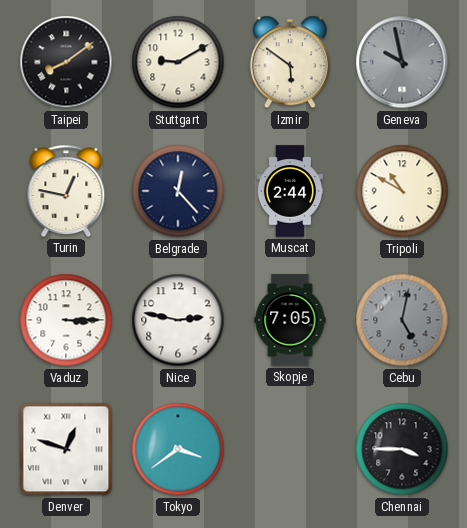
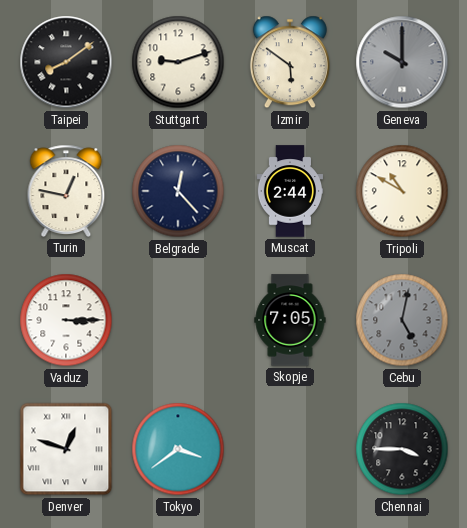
Stuttgart: 9:10 -> 9:12
Geneva: 9:58 -> 10:00
Nice: 2:47 -> none
